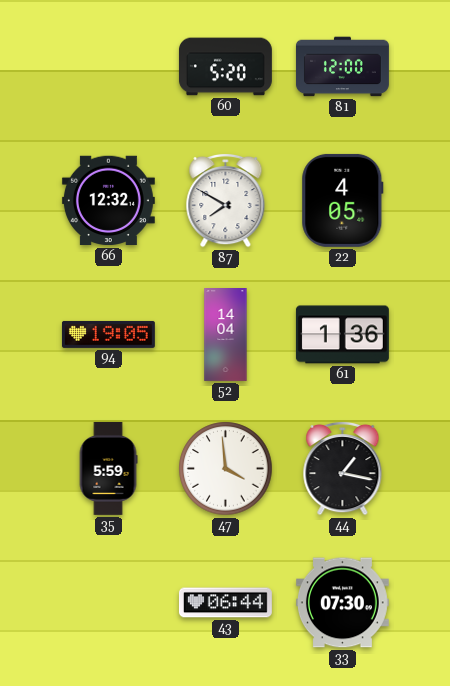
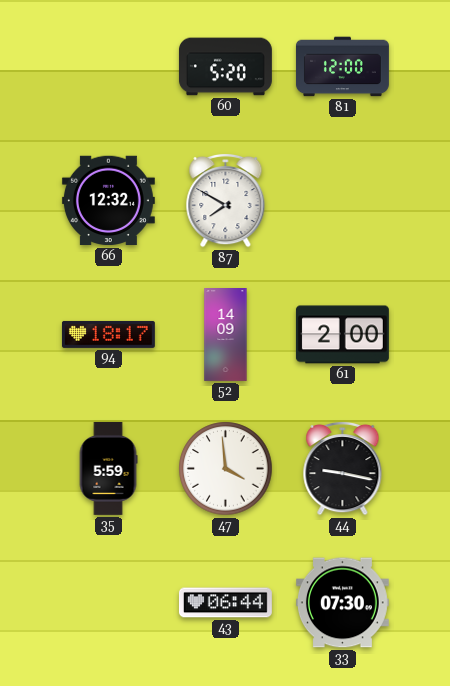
22: 4:05 -> none
94: 19:05 -> 18:17
52: 14:04 -> 14:09
61: 1:36 -> 2:00
44: 1:17 -> 9:17
